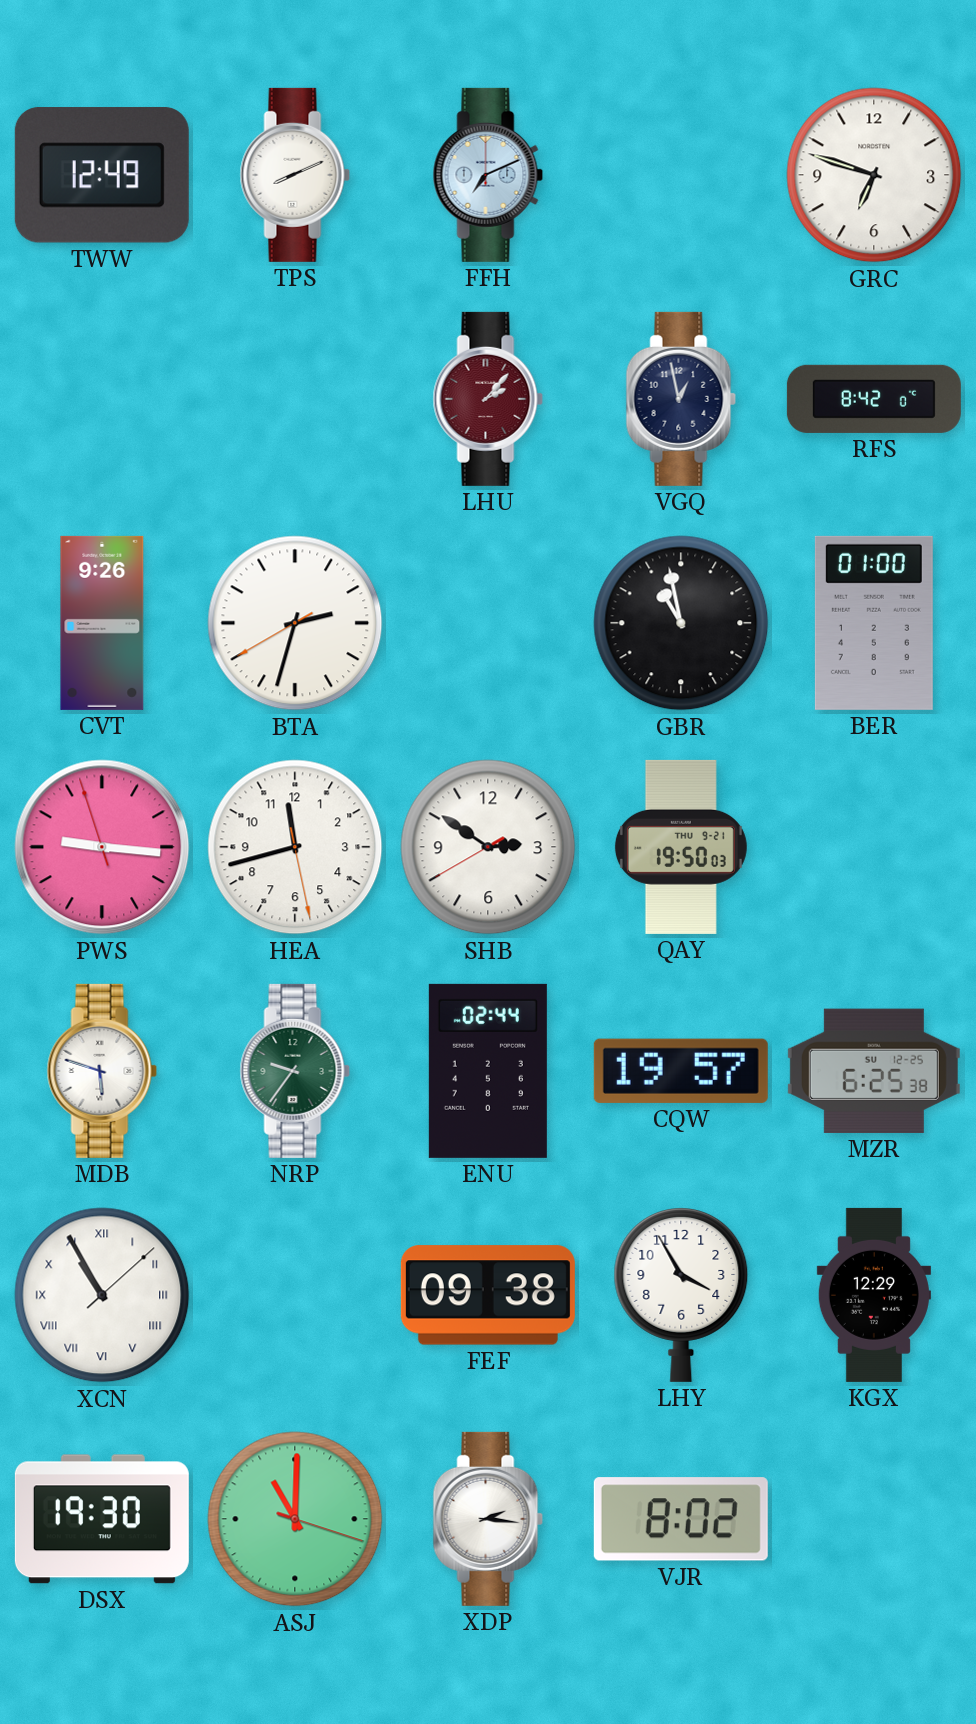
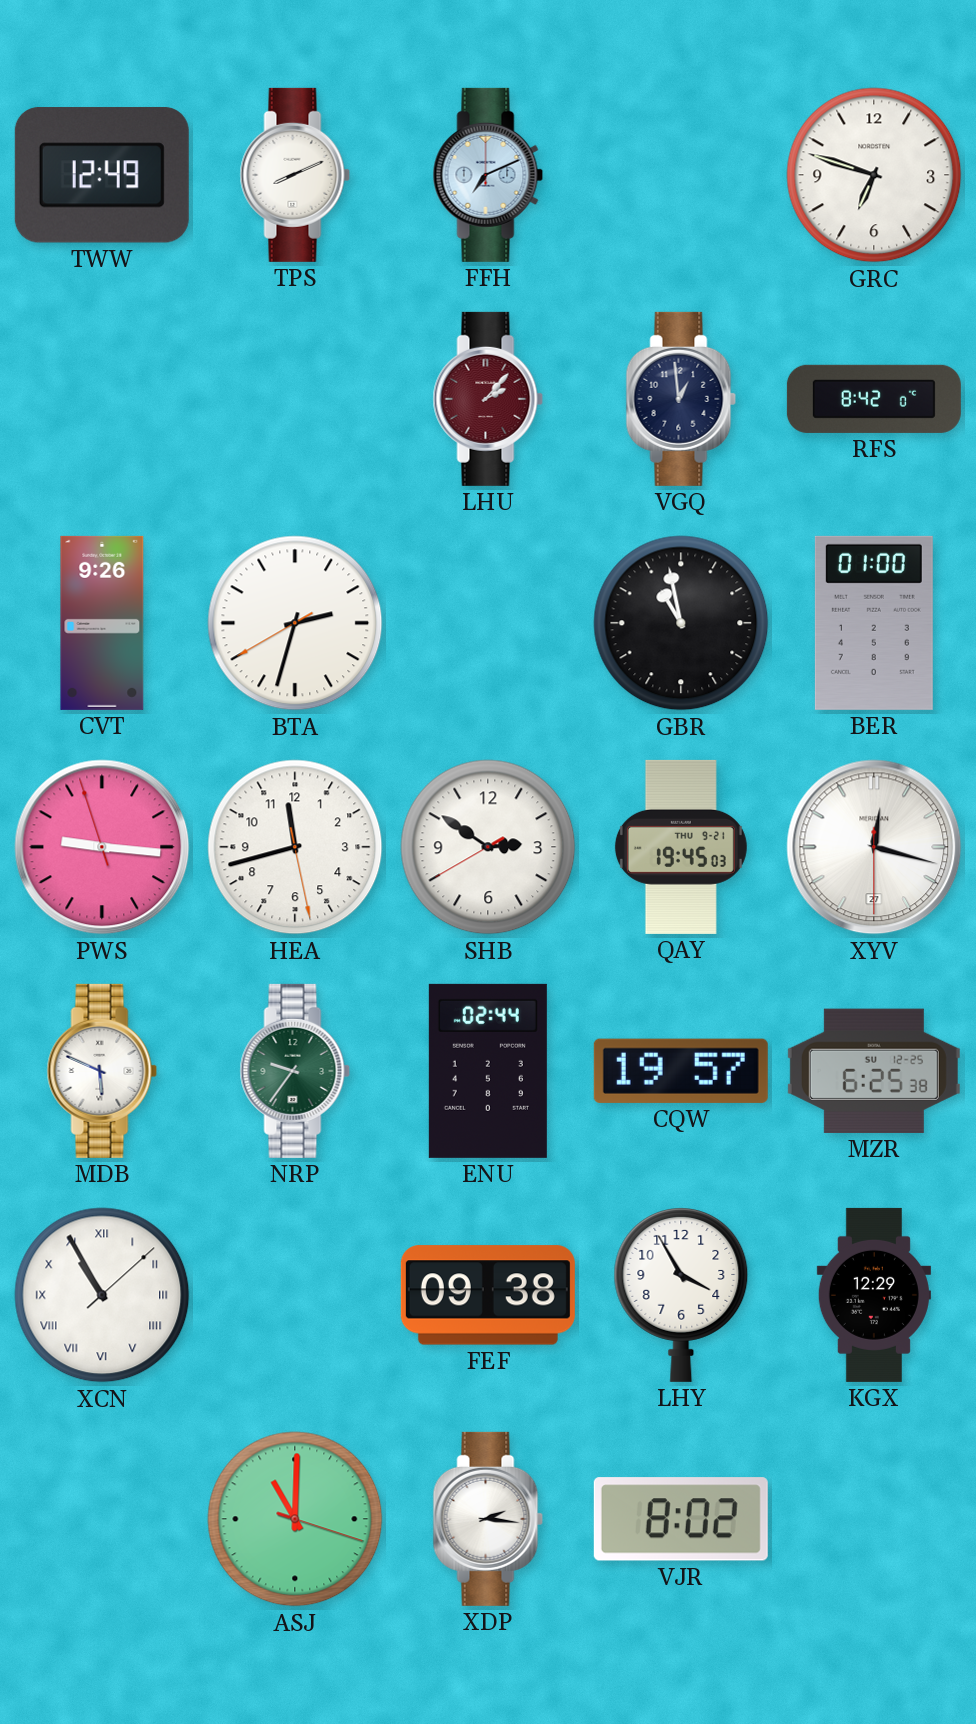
VGQ: 12:58 -> 12:59
QAY: 19:50 -> 19:45
XYV: none -> 12:17
MDB: 5:48 -> 5:49
DSX: 19:30 -> none
